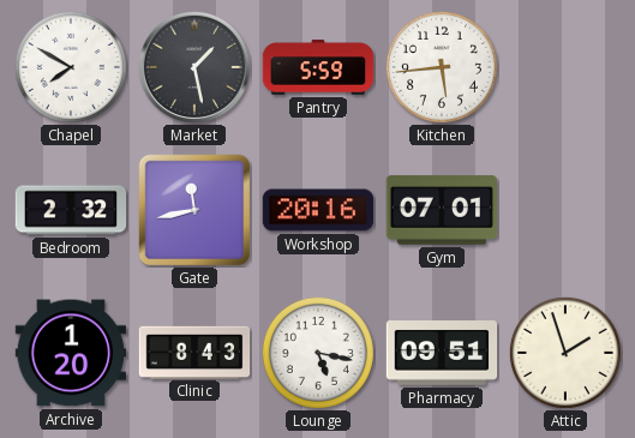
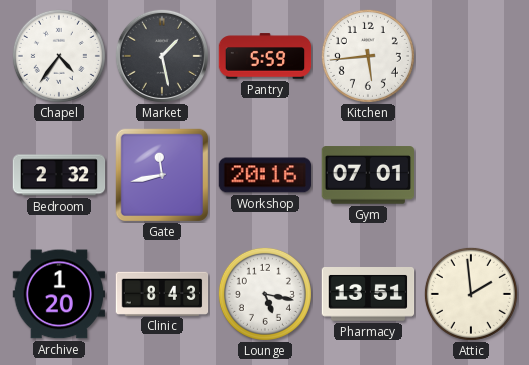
Chapel: 7:50 -> 4:36
Pharmacy: 09:51 -> 13:51
Attic: 1:57 -> 1:59
